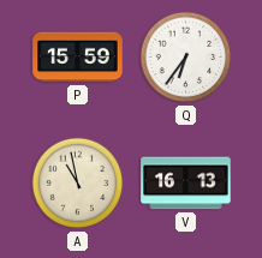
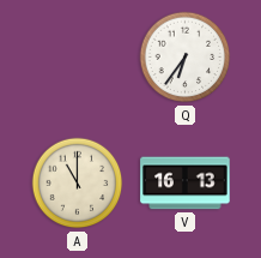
P: 15:59 -> none
A: 10:58 -> 11:00
